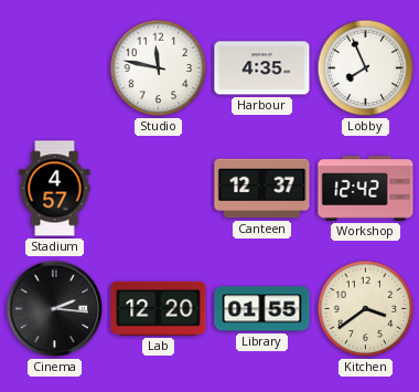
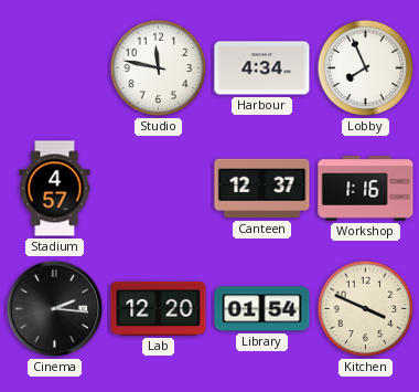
Harbour: 4:35 -> 4:34
Workshop: 12:42 -> 1:16
Library: 01:55 -> 01:54
Kitchen: 3:39 -> 3:49
